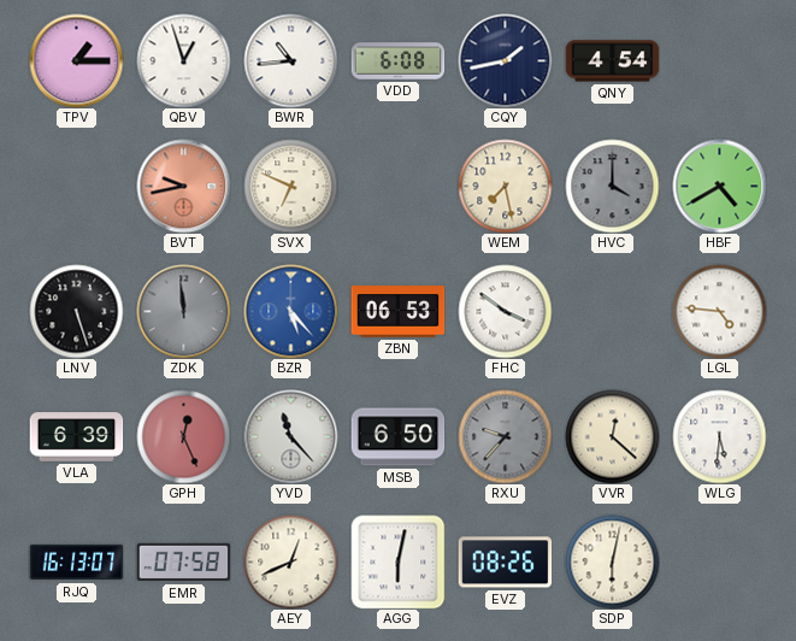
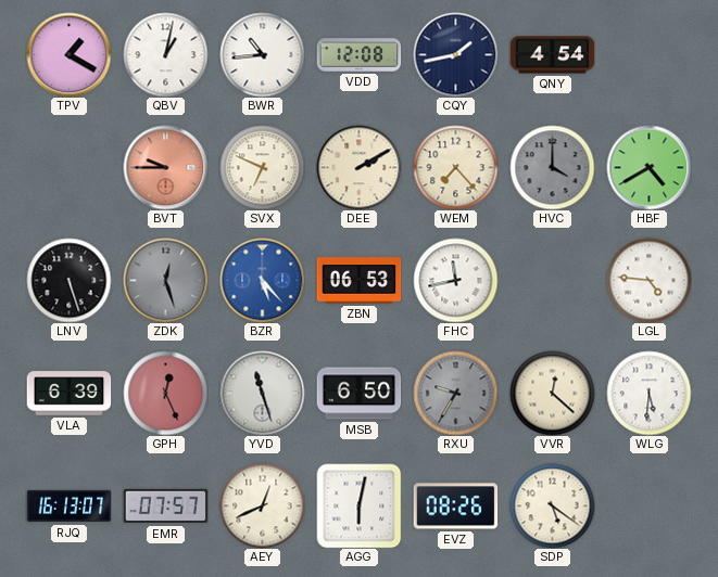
TPV: 1:15 -> 1:20
QBV: 12:57 -> 1:02
VDD: 6:08 -> 12:08
BVT: 9:43 -> 9:45
DEE: none -> 2:10
WEM: 7:28 -> 7:23
ZDK: 11:59 -> 12:27
FHC: 3:51 -> 11:43
YVD: 11:23 -> 11:27
RXU: 9:37 -> 9:35
EMR: 07:58 -> 07:57
SDP: 6:02 -> 5:21
